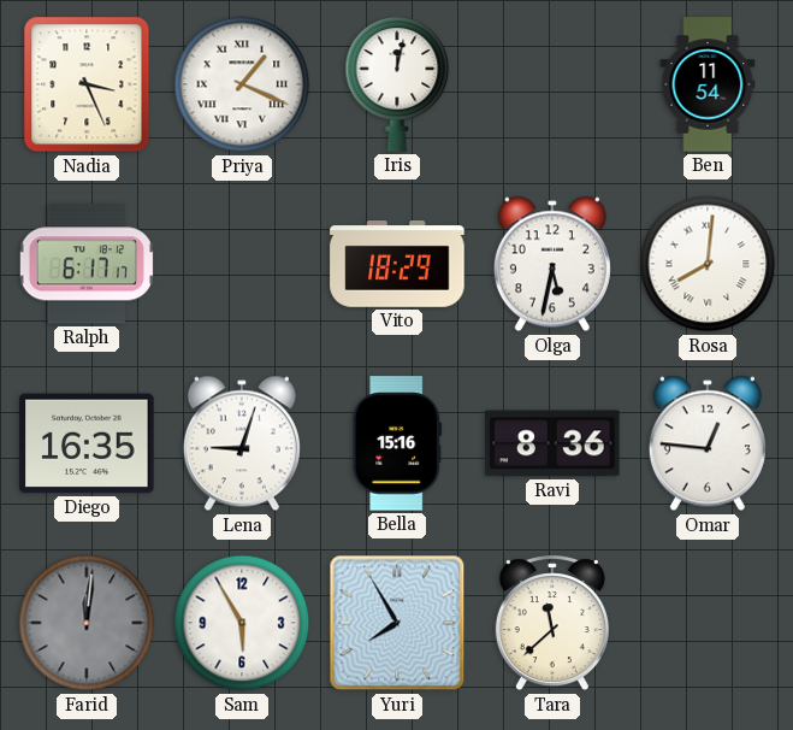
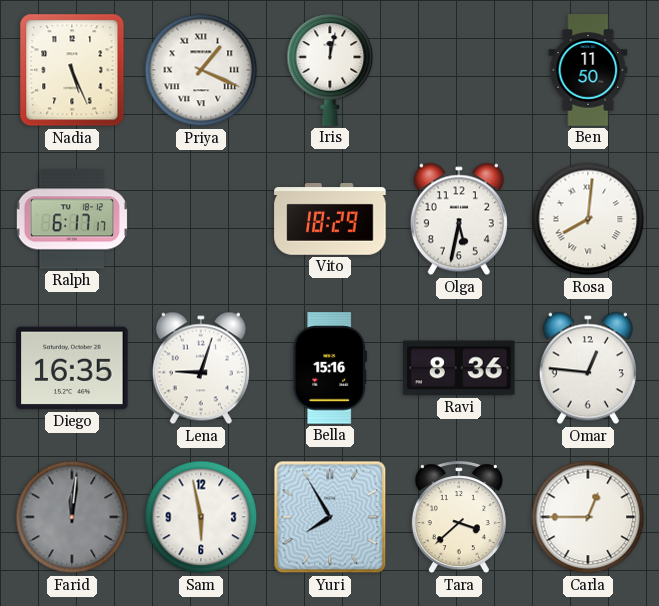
Nadia: 3:26 -> 5:26
Ben: 11:54 -> 11:50
Sam: 5:55 -> 5:58
Tara: 11:38 -> 3:38
Carla: none -> 12:45
